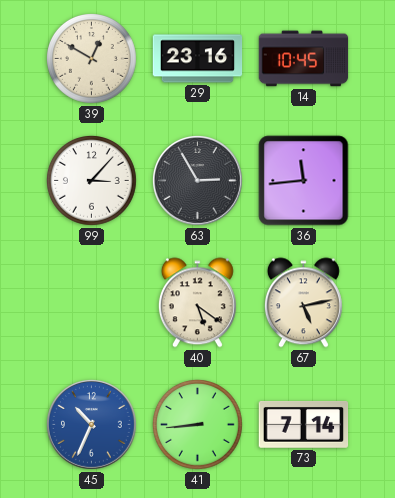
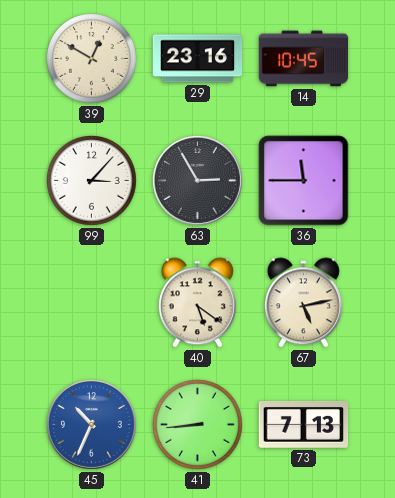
36: 11:44 -> 11:45
73: 7:14 -> 7:13
